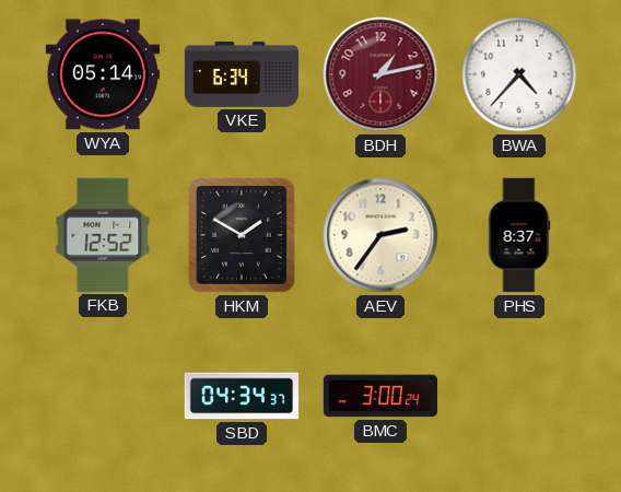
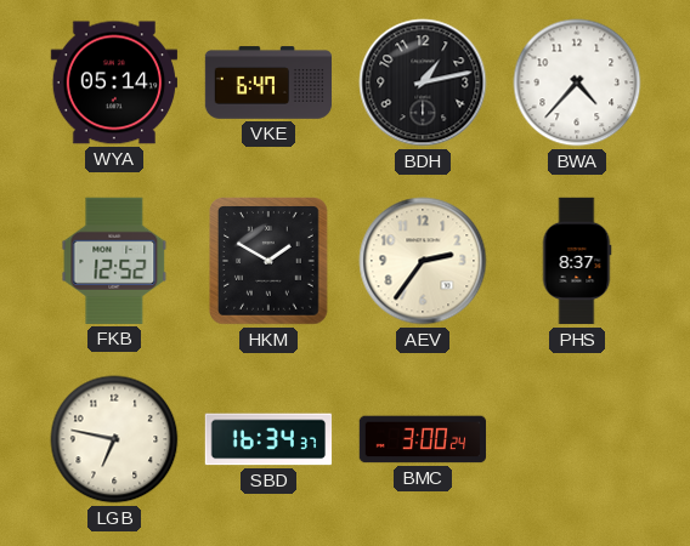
VKE: 6:34 -> 6:47
BDH dial: burgundy -> black
LGB: none -> 6:47
SBD: 04:34 -> 16:34
